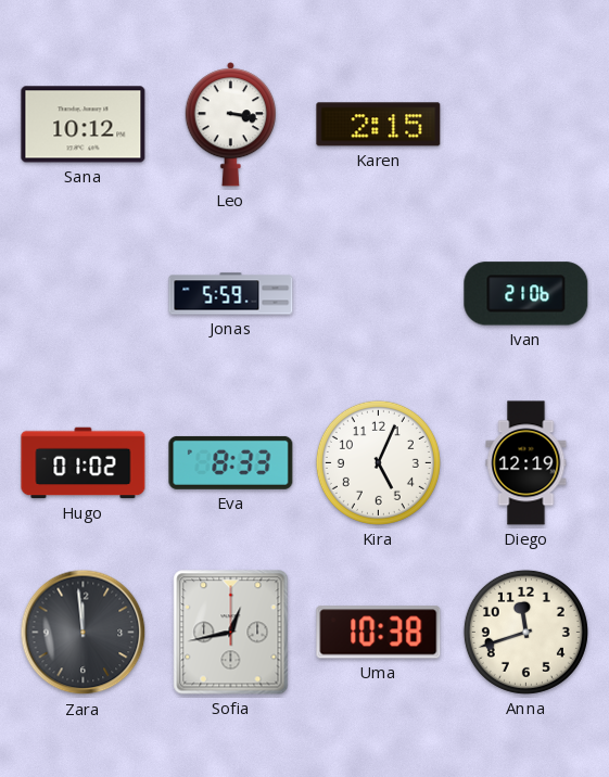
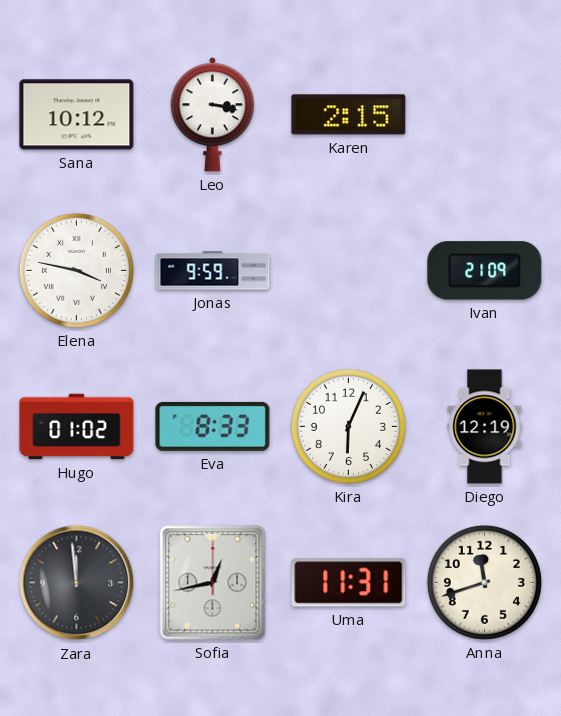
Elena: none -> 3:47
Jonas: 5:59 -> 9:59
Ivan: 21:06 -> 21:09
Kira: 5:04 -> 6:04
Uma: 10:38 -> 11:31
